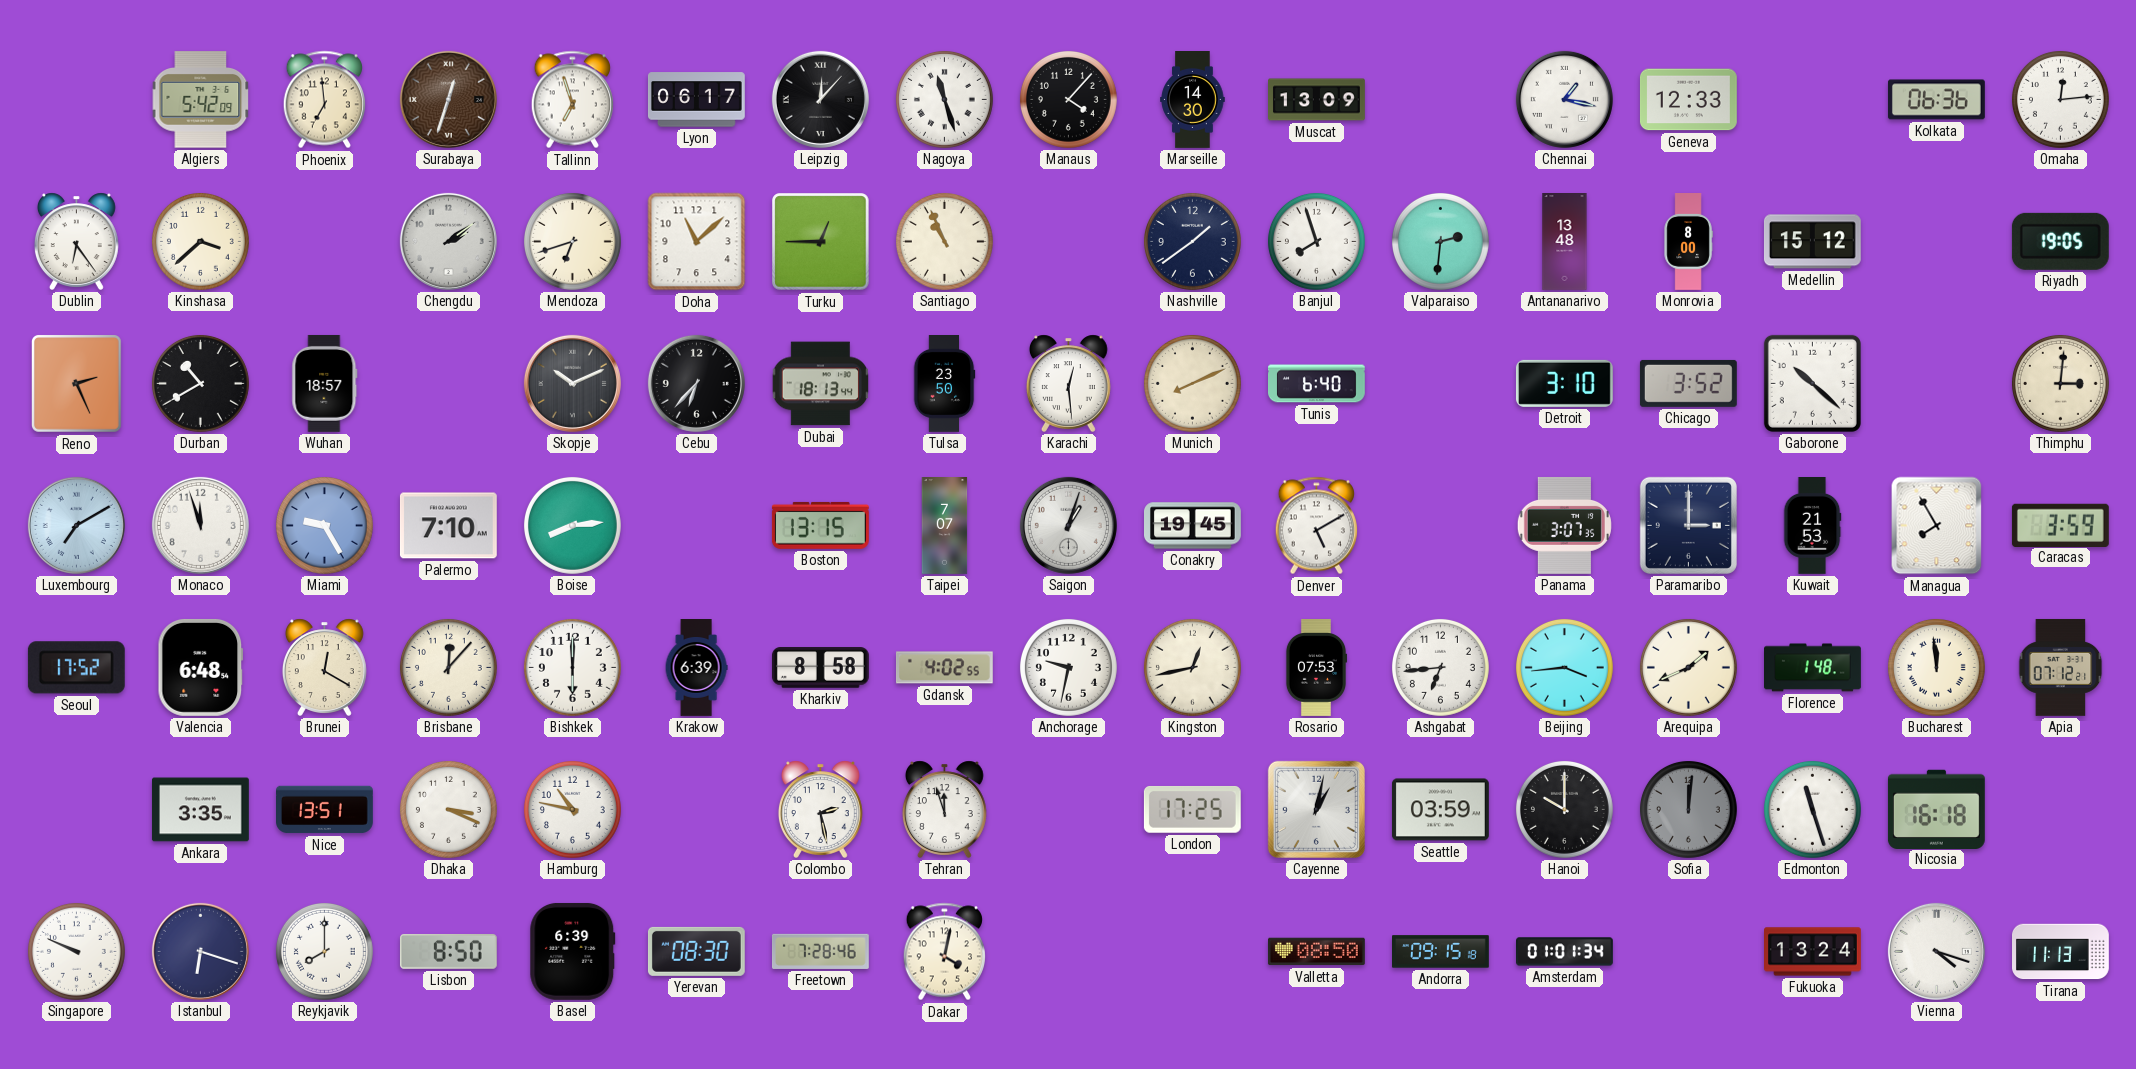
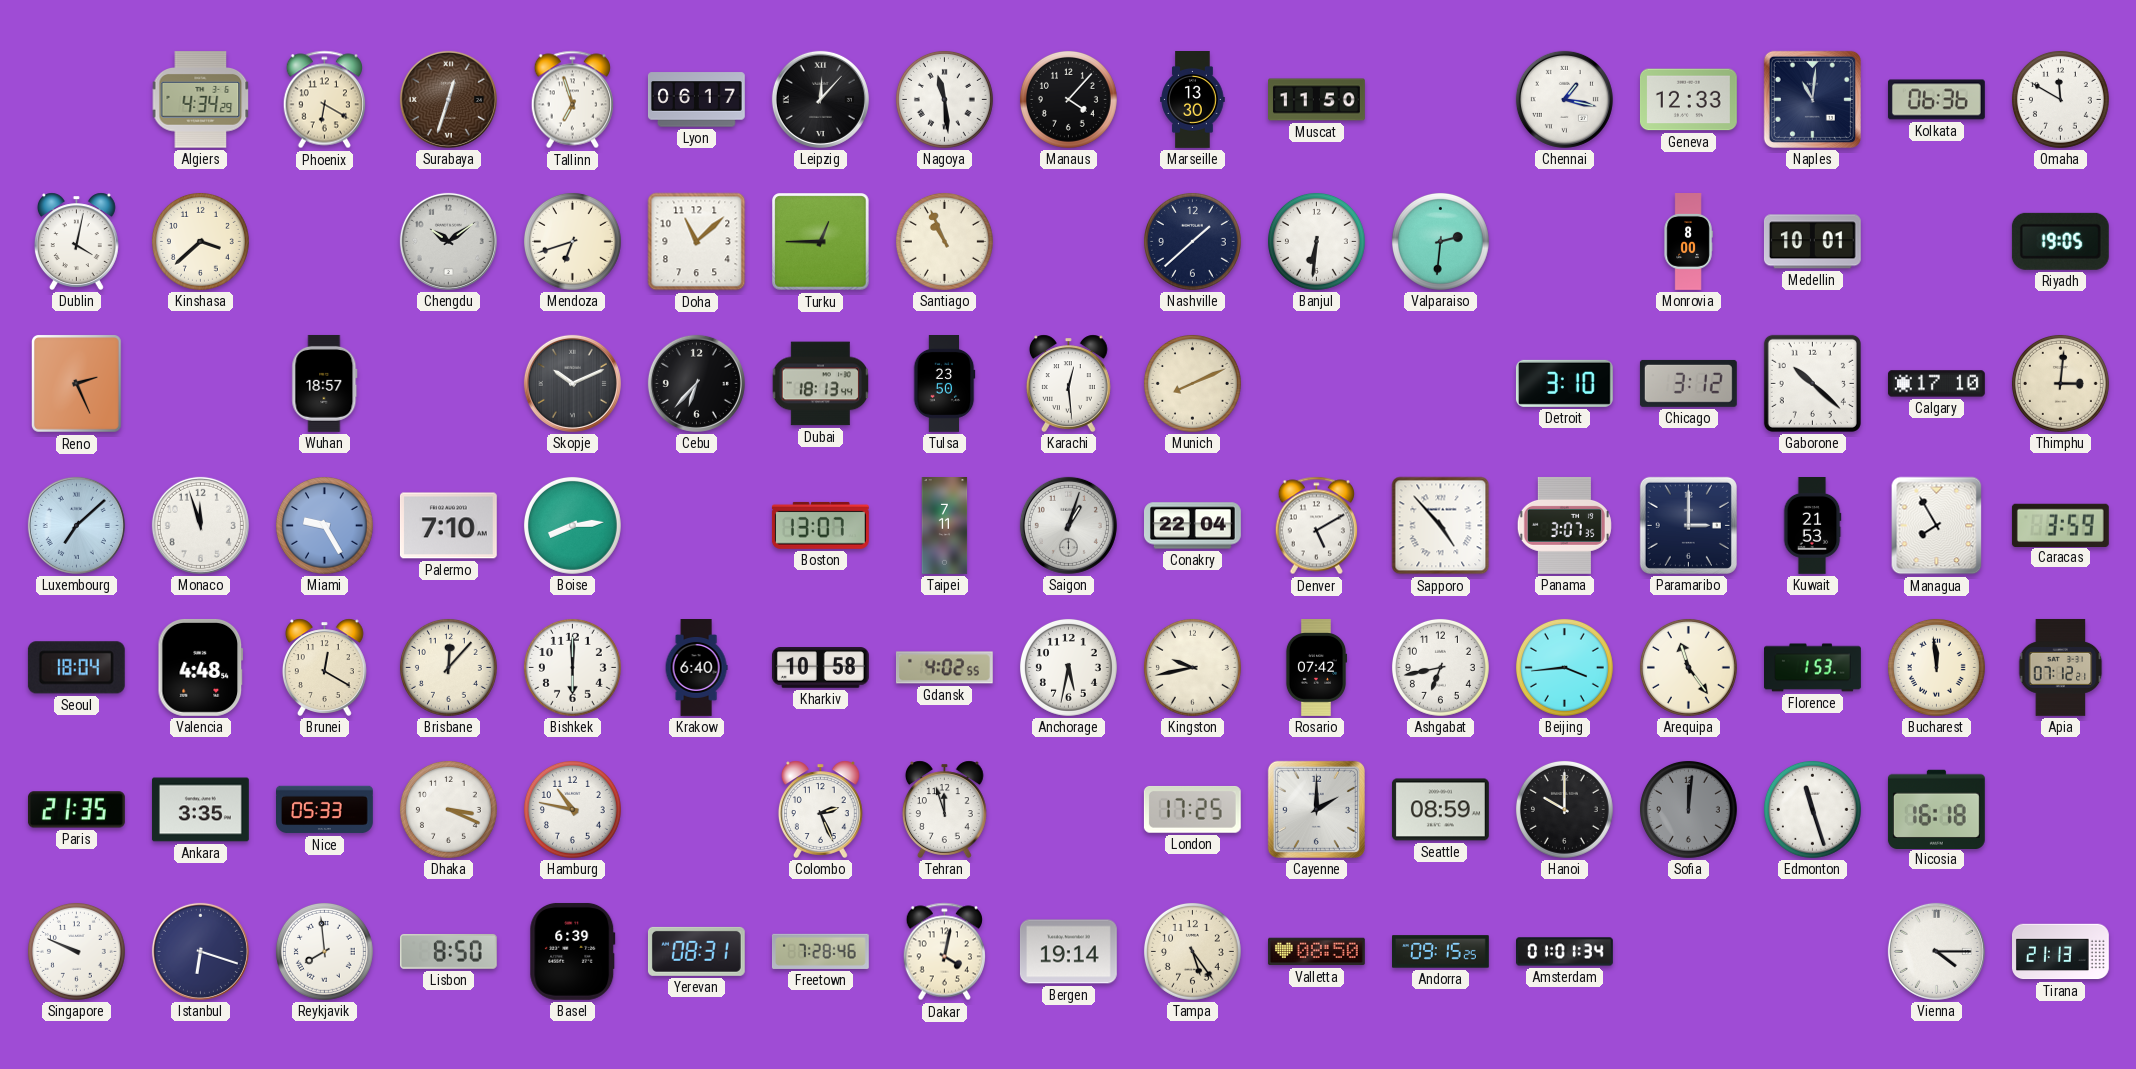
Algiers: 5:42 -> 4:34
Phoenix: 6:59 -> 6:20
Nagoya: 11:27 -> 11:29
Marseille: 14:30 -> 13:30
Muscat: 13:09 -> 11:50
Naples: none -> 11:01
Omaha: 12:14 -> 11:50
Dublin: 6:24 -> 4:02
Chengdu: 2:09 -> 10:09
Nashville: 1:39 -> 1:38
Banjul: 7:57 -> 6:31
Antananarivo: 13:48 -> none
Medellin: 15:12 -> 10:01
Durban: 10:40 -> none
Tunis: 6:40 -> none
Chicago: 3:52 -> 3:12
Calgary: none -> 17:10
Luxembourg: 7:10 -> 7:08
Boston: 13:15 -> 13:07
Taipei: 7:07 -> 7:11
Conakry: 19:45 -> 22:04
Sapporo: none -> 4:53
Seoul: 17:52 -> 18:04
Valencia: 6:48 -> 4:48
Krakow: 6:39 -> 6:40
Kharkiv: 8:58 -> 10:58
Anchorage: 9:32 -> 5:32
Kingston: 12:43 -> 9:43
Rosario: 07:53 -> 07:42
Ashgabat: 6:44 -> 6:43
Arequipa: 1:41 -> 11:24
Florence: 1:48 -> 1:53
Paris: none -> 21:35
Nice: 13:51 -> 05:33
Colombo: 2:28 -> 2:26
Cayenne: 1:02 -> 2:00
Seattle: 03:59 -> 08:59
Reykjavik: 8:00 -> 7:59
Yerevan: 08:30 -> 08:31
Bergen: none -> 19:14
Tampa: none -> 5:24
Andorra: 09:15:18 -> 09:15:25
Fukuoka: 13:24 -> none
Vienna: 4:18 -> 4:15
Tirana: 11:13 -> 21:13
